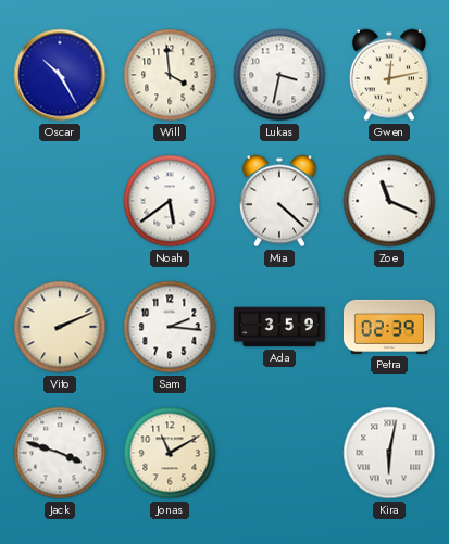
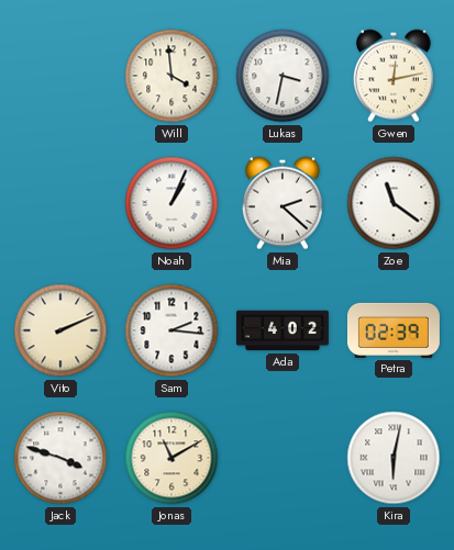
Oscar: 10:25 -> none
Noah: 5:39 -> 1:04
Mia: 4:22 -> 2:22
Zoe: 11:19 -> 11:21
Ada: 3:59 -> 4:02
